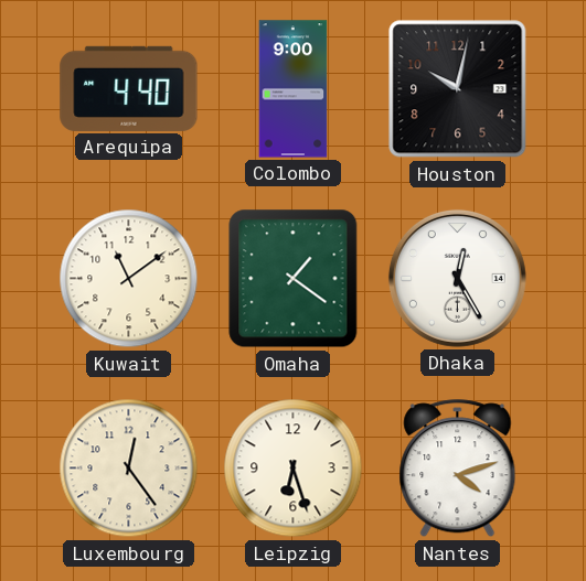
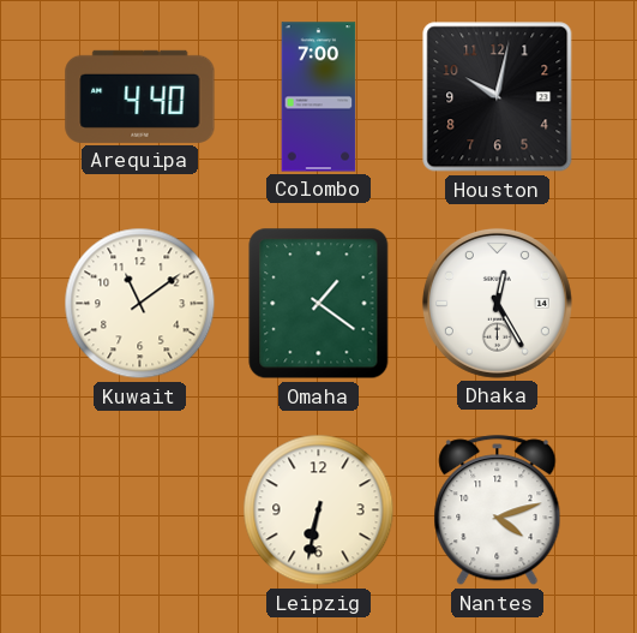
Colombo: 9:00 -> 7:00
Luxembourg: 12:24 -> none
Leipzig: 6:27 -> 6:32
